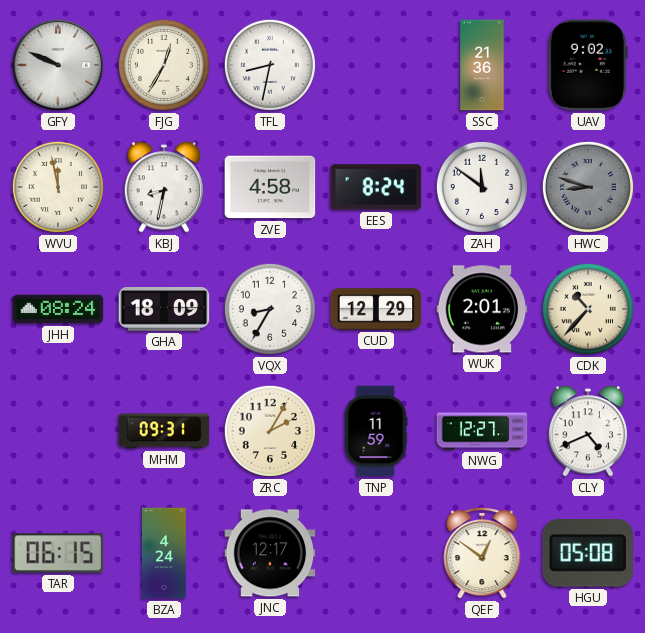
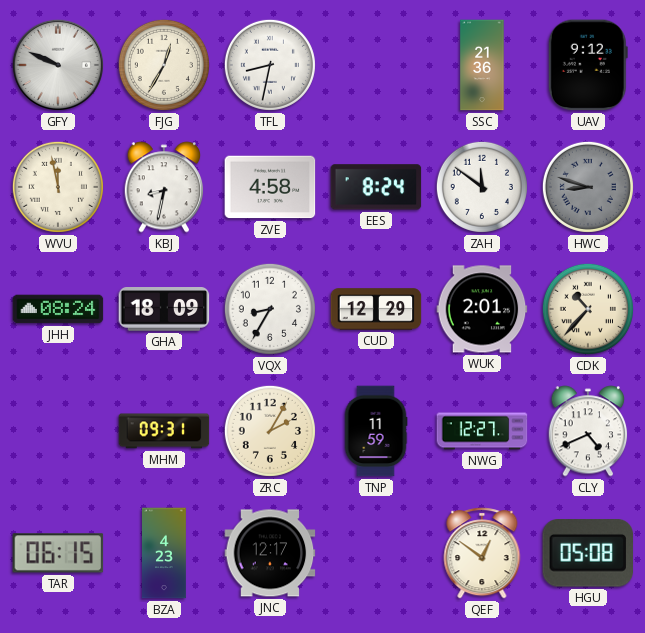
UAV: 9:02 -> 9:12
BZA: 4:24 -> 4:23
